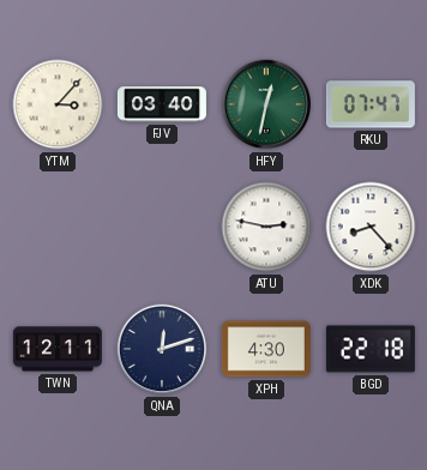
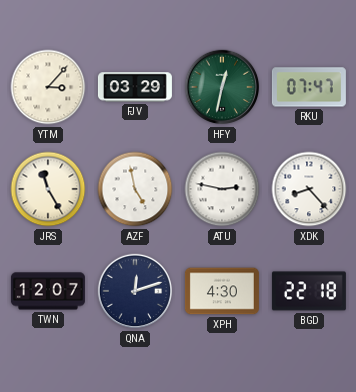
FJV: 03:40 -> 03:29
JRS: none -> 11:25
AZF: none -> 4:58
TWN: 12:11 -> 12:07
